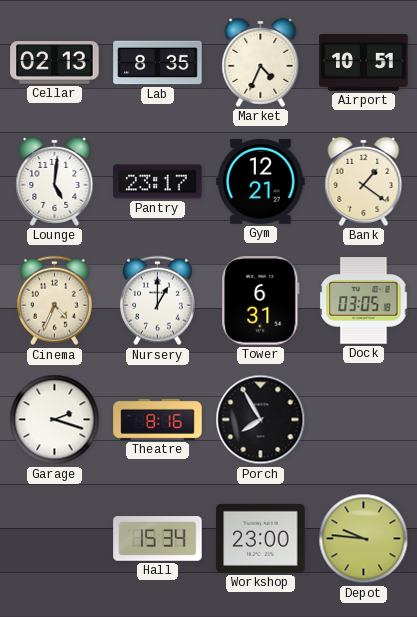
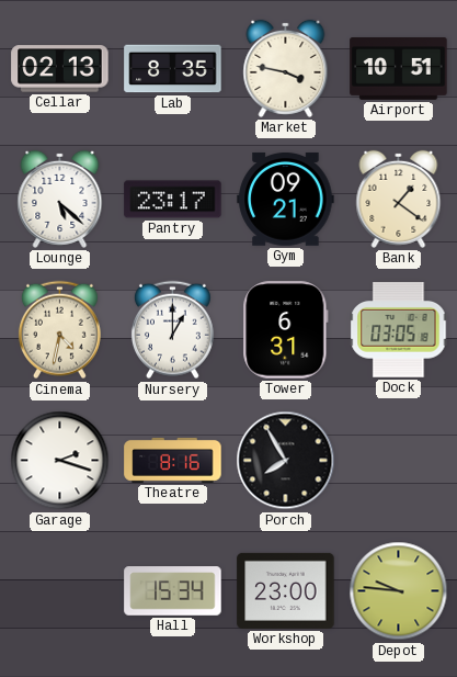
Market: 4:34 -> 3:47
Lounge: 5:01 -> 5:22
Gym: 12:21 -> 09:21
Cinema: 4:34 -> 4:32
